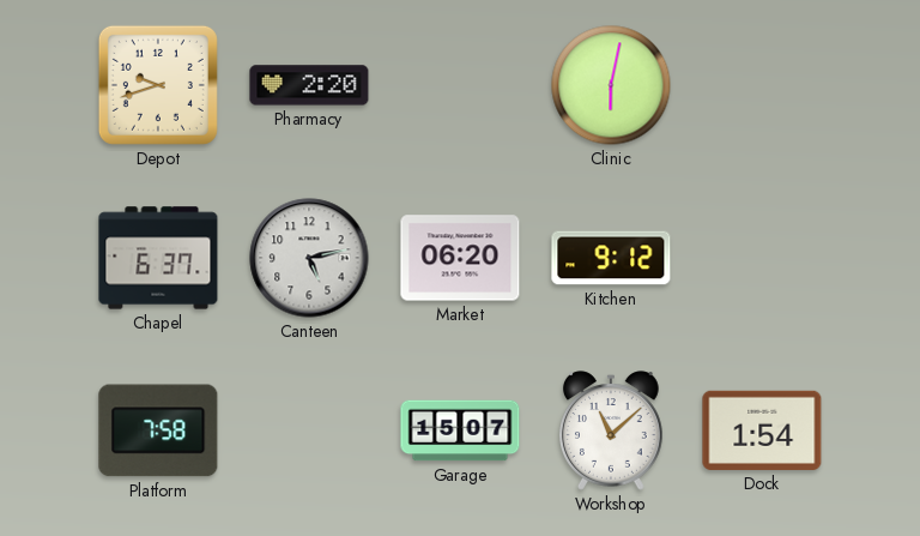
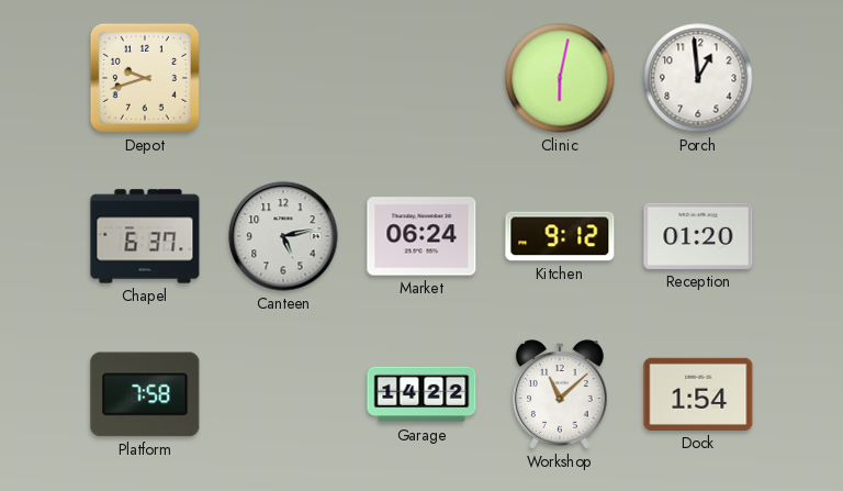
Pharmacy: 2:20 -> none
Porch: none -> 12:59
Market: 06:20 -> 06:24
Reception: none -> 01:20
Garage: 15:07 -> 14:22
